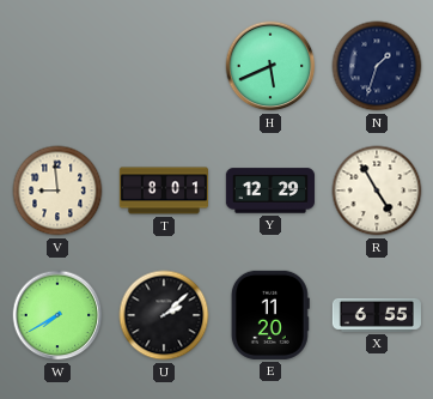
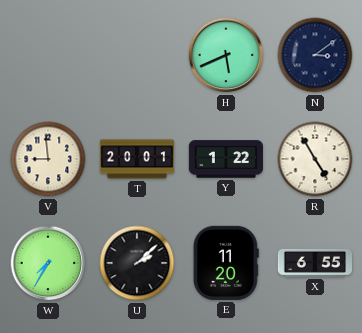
N: 1:33 -> 3:09
T: 8:01 -> 20:01
Y: 12:29 -> 1:22
W: 7:40 -> 7:35
